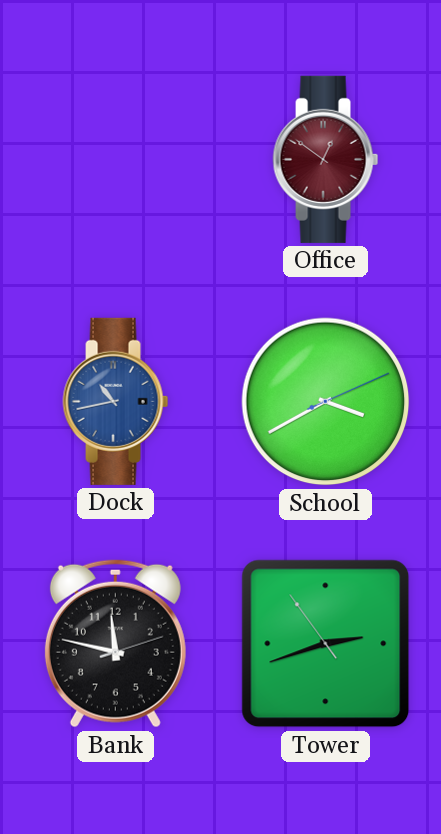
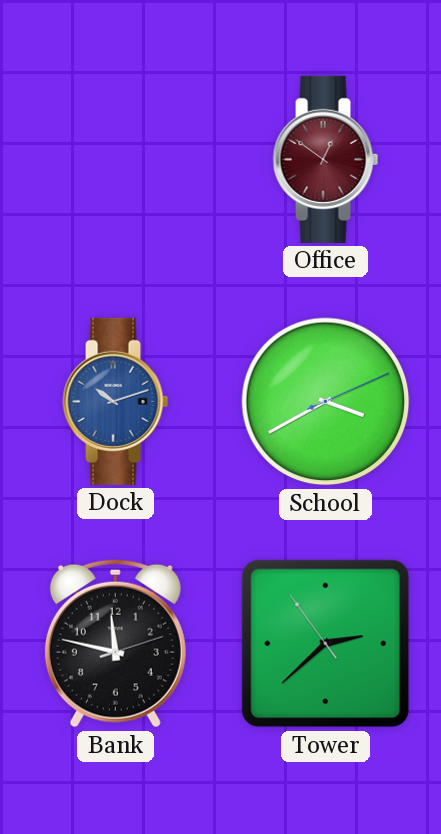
Dock: 10:43 -> 10:12
Tower: 2:41 -> 2:37
